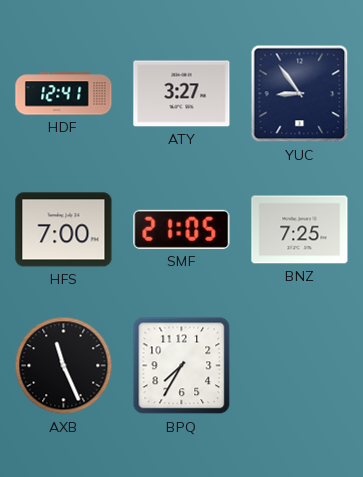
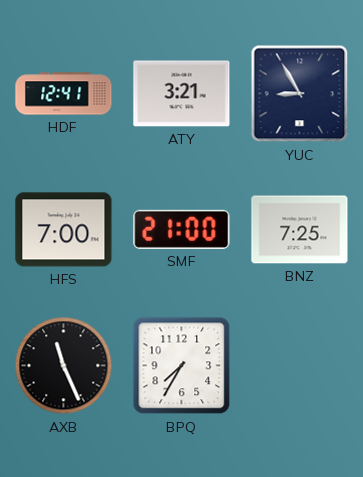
ATY: 3:27 -> 3:21
YUC: 8:54 -> 8:55
SMF: 21:05 -> 21:00
